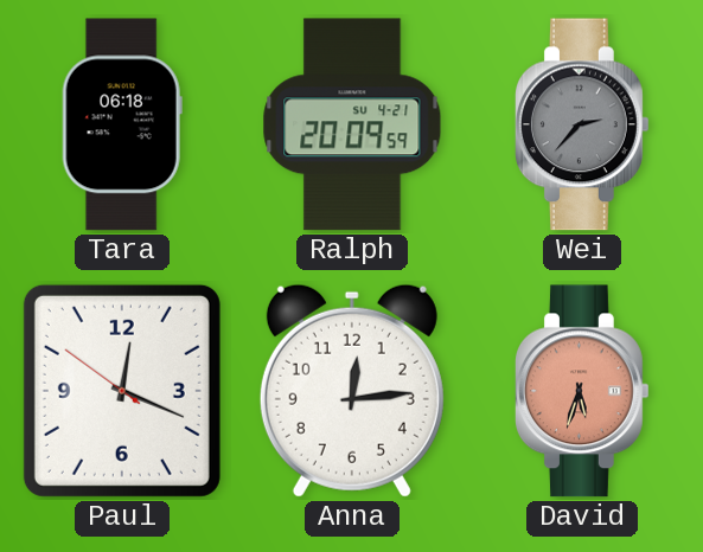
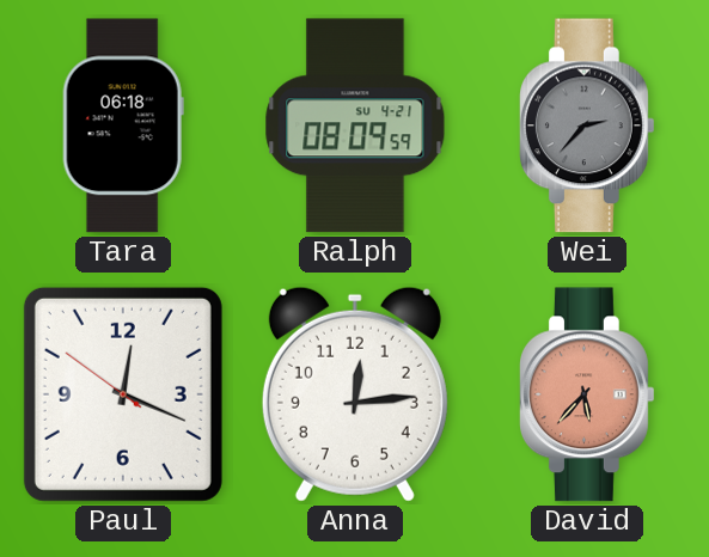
Ralph: 20:09 -> 08:09
David: 5:33 -> 5:37
